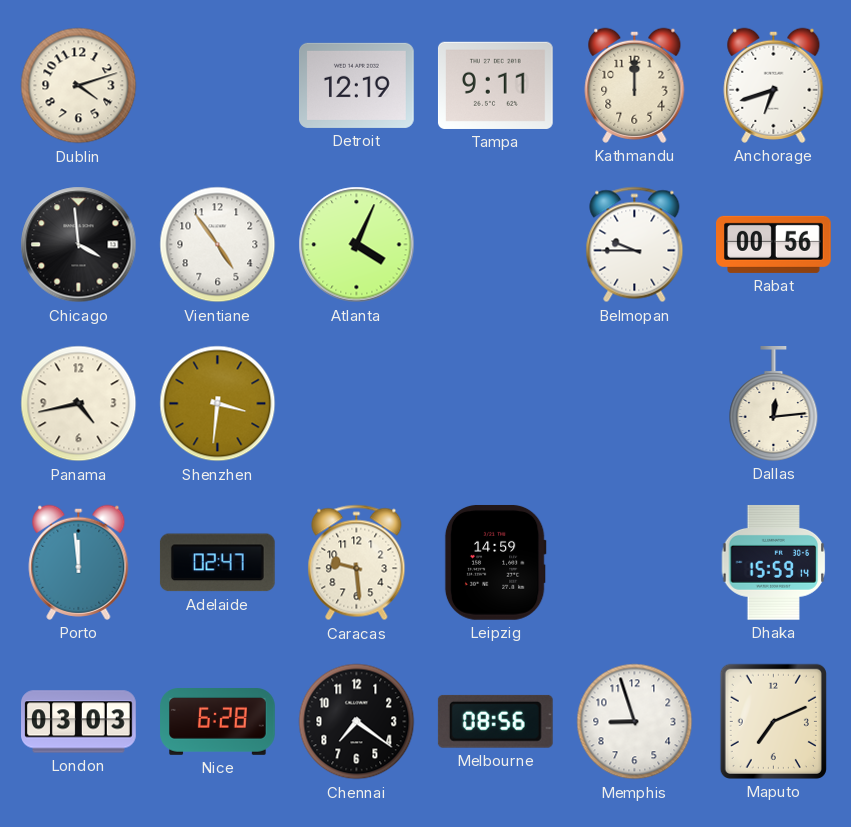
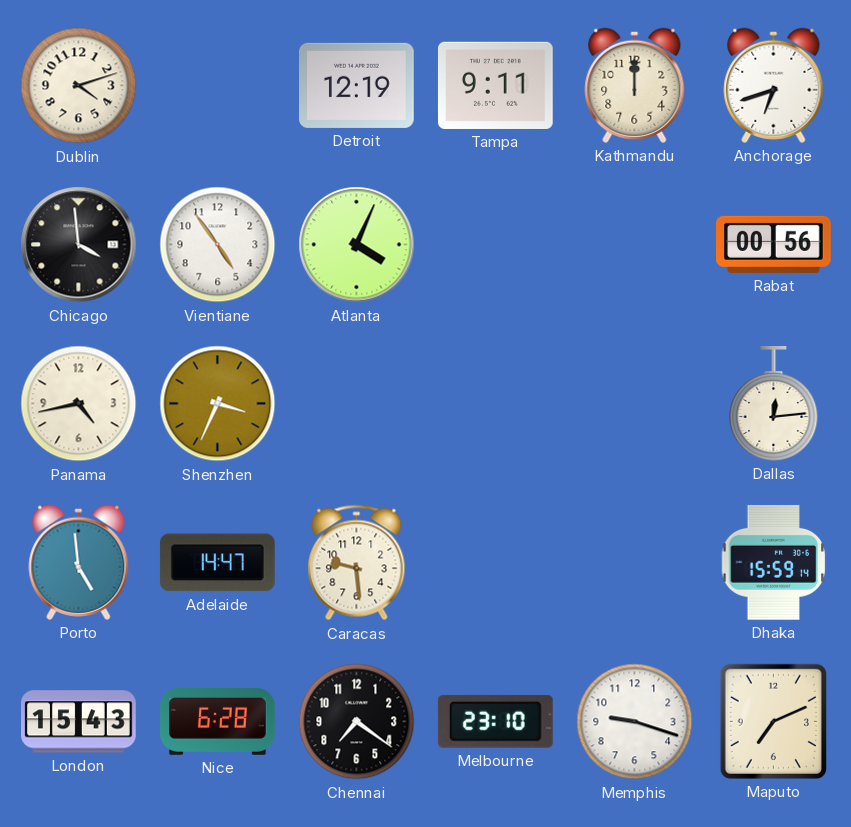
Belmopan: 9:45 -> none
Shenzhen: 3:31 -> 3:34
Porto: 11:59 -> 4:59
Adelaide: 02:47 -> 14:47
Leipzig: 14:59 -> none
London: 03:03 -> 15:43
Melbourne: 08:56 -> 23:10
Memphis: 8:57 -> 9:18
